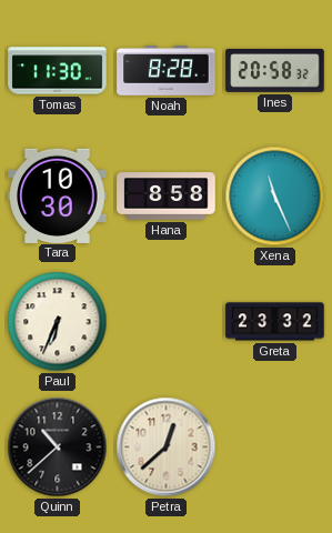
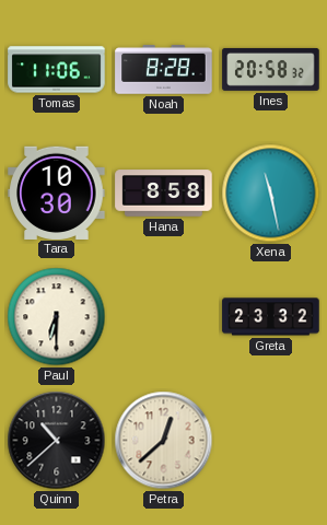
Tomas: 11:30 -> 11:06
Xena: 11:26 -> 11:28
Paul: 6:34 -> 6:30
